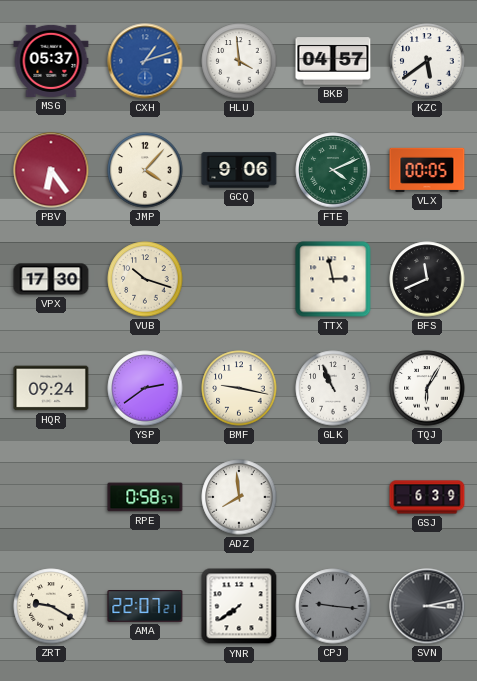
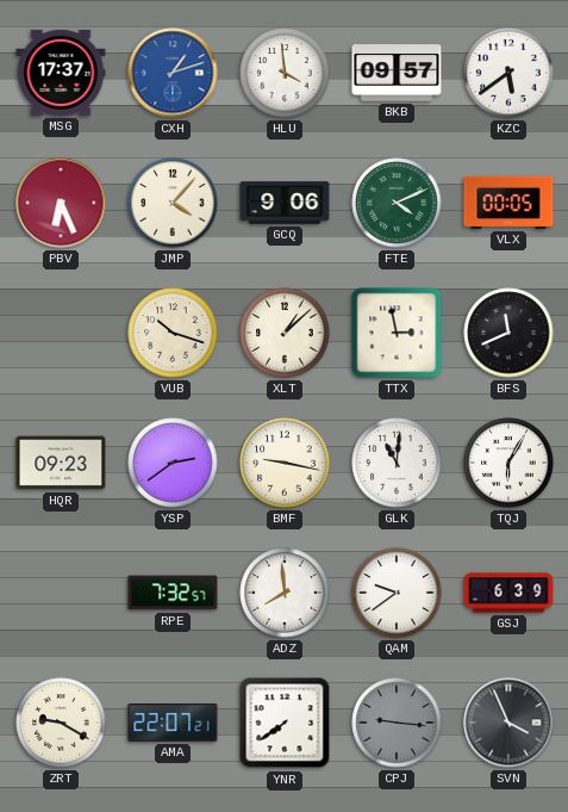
MSG: 05:37 -> 17:37
BKB: 04:57 -> 09:57
PBV: 6:24 -> 6:26
VPX: 17:30 -> none
XLT: none -> 1:08
HQR: 09:24 -> 09:23
GLK: 10:56 -> 11:01
RPE: 0:58 -> 7:32
QAM: none -> 9:39
SVN: 3:13 -> 3:56
